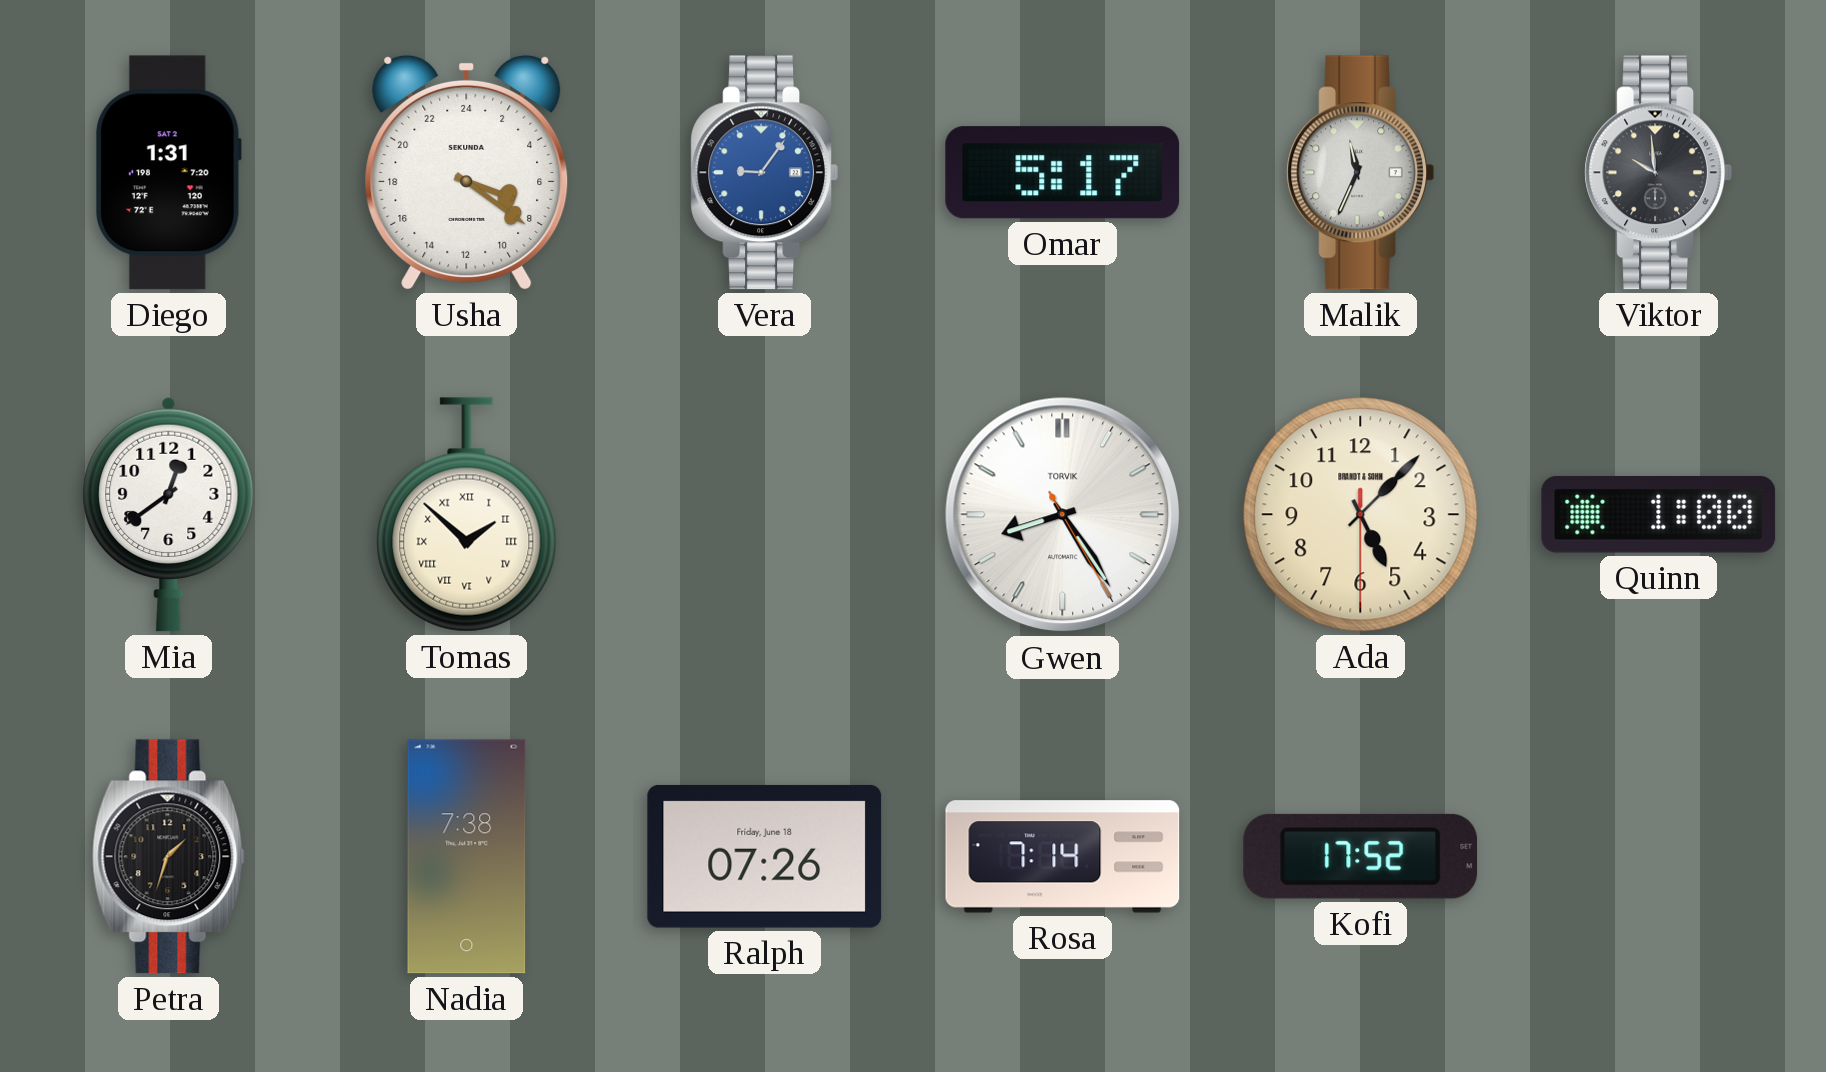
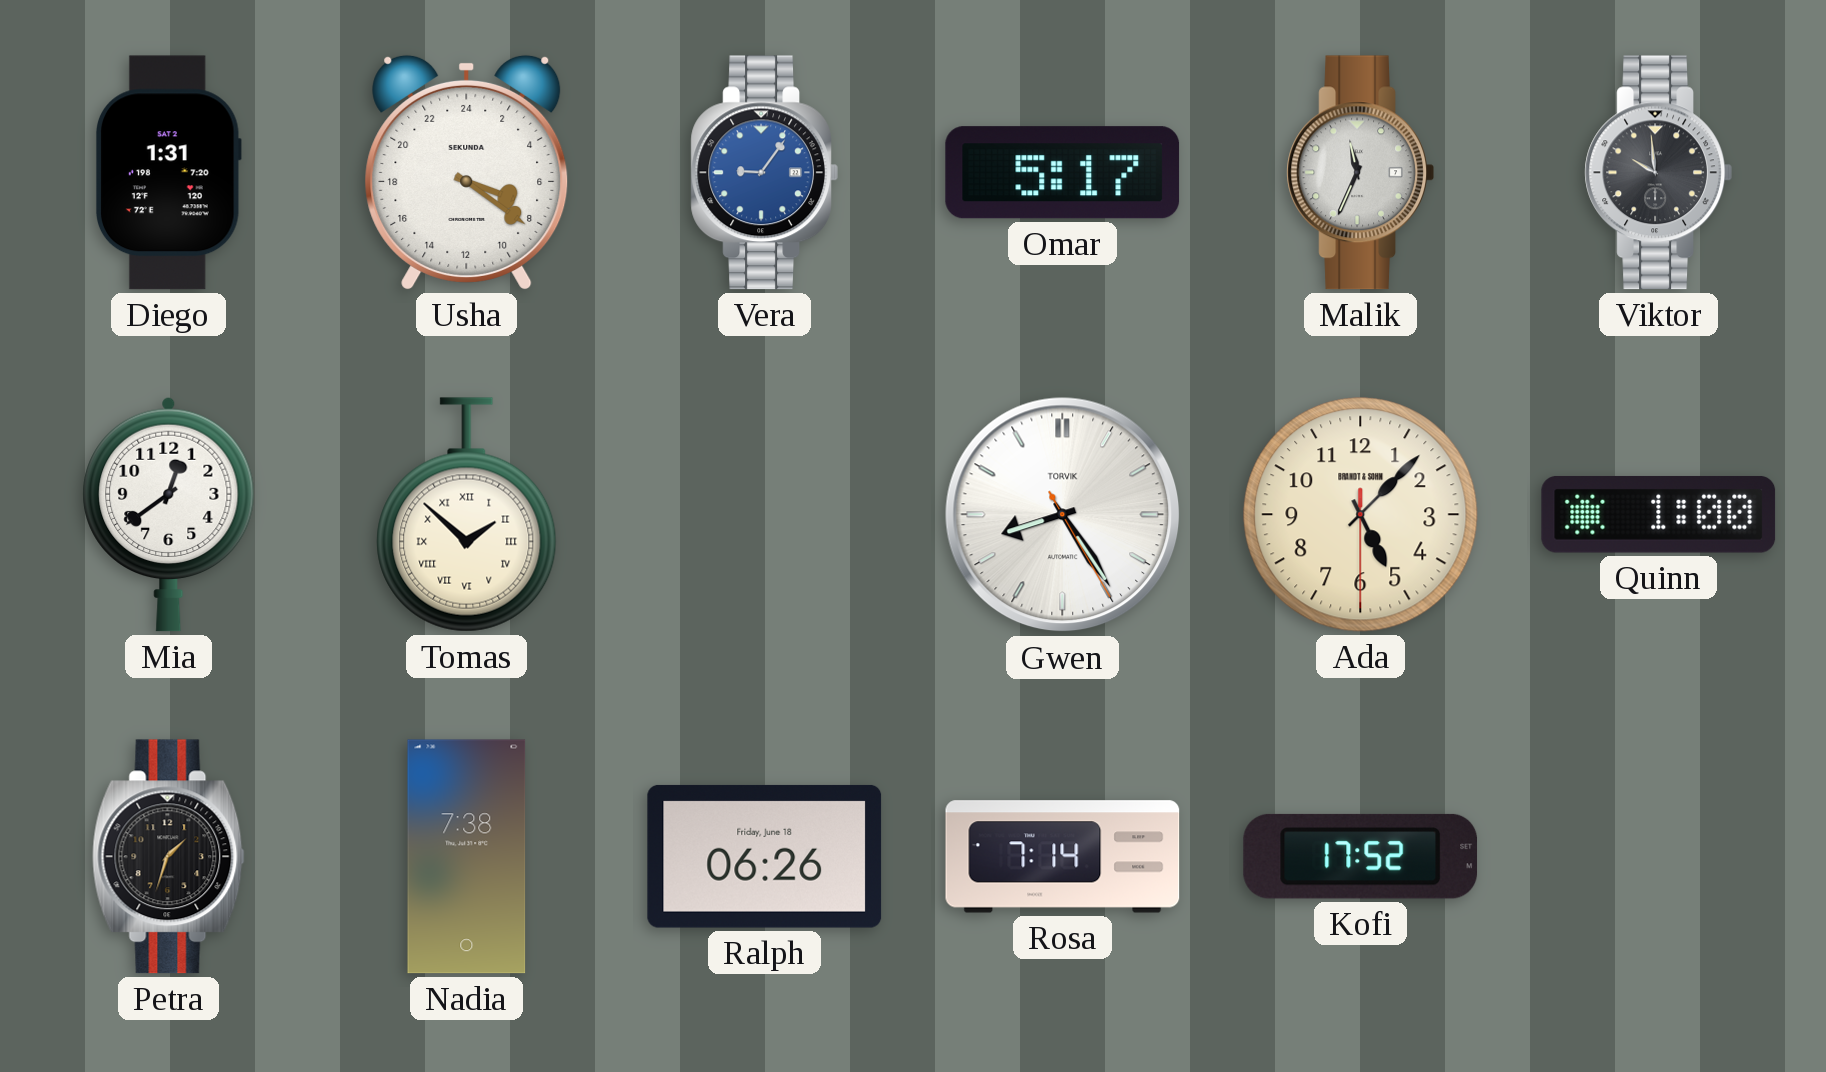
Ralph: 07:26 -> 06:26
